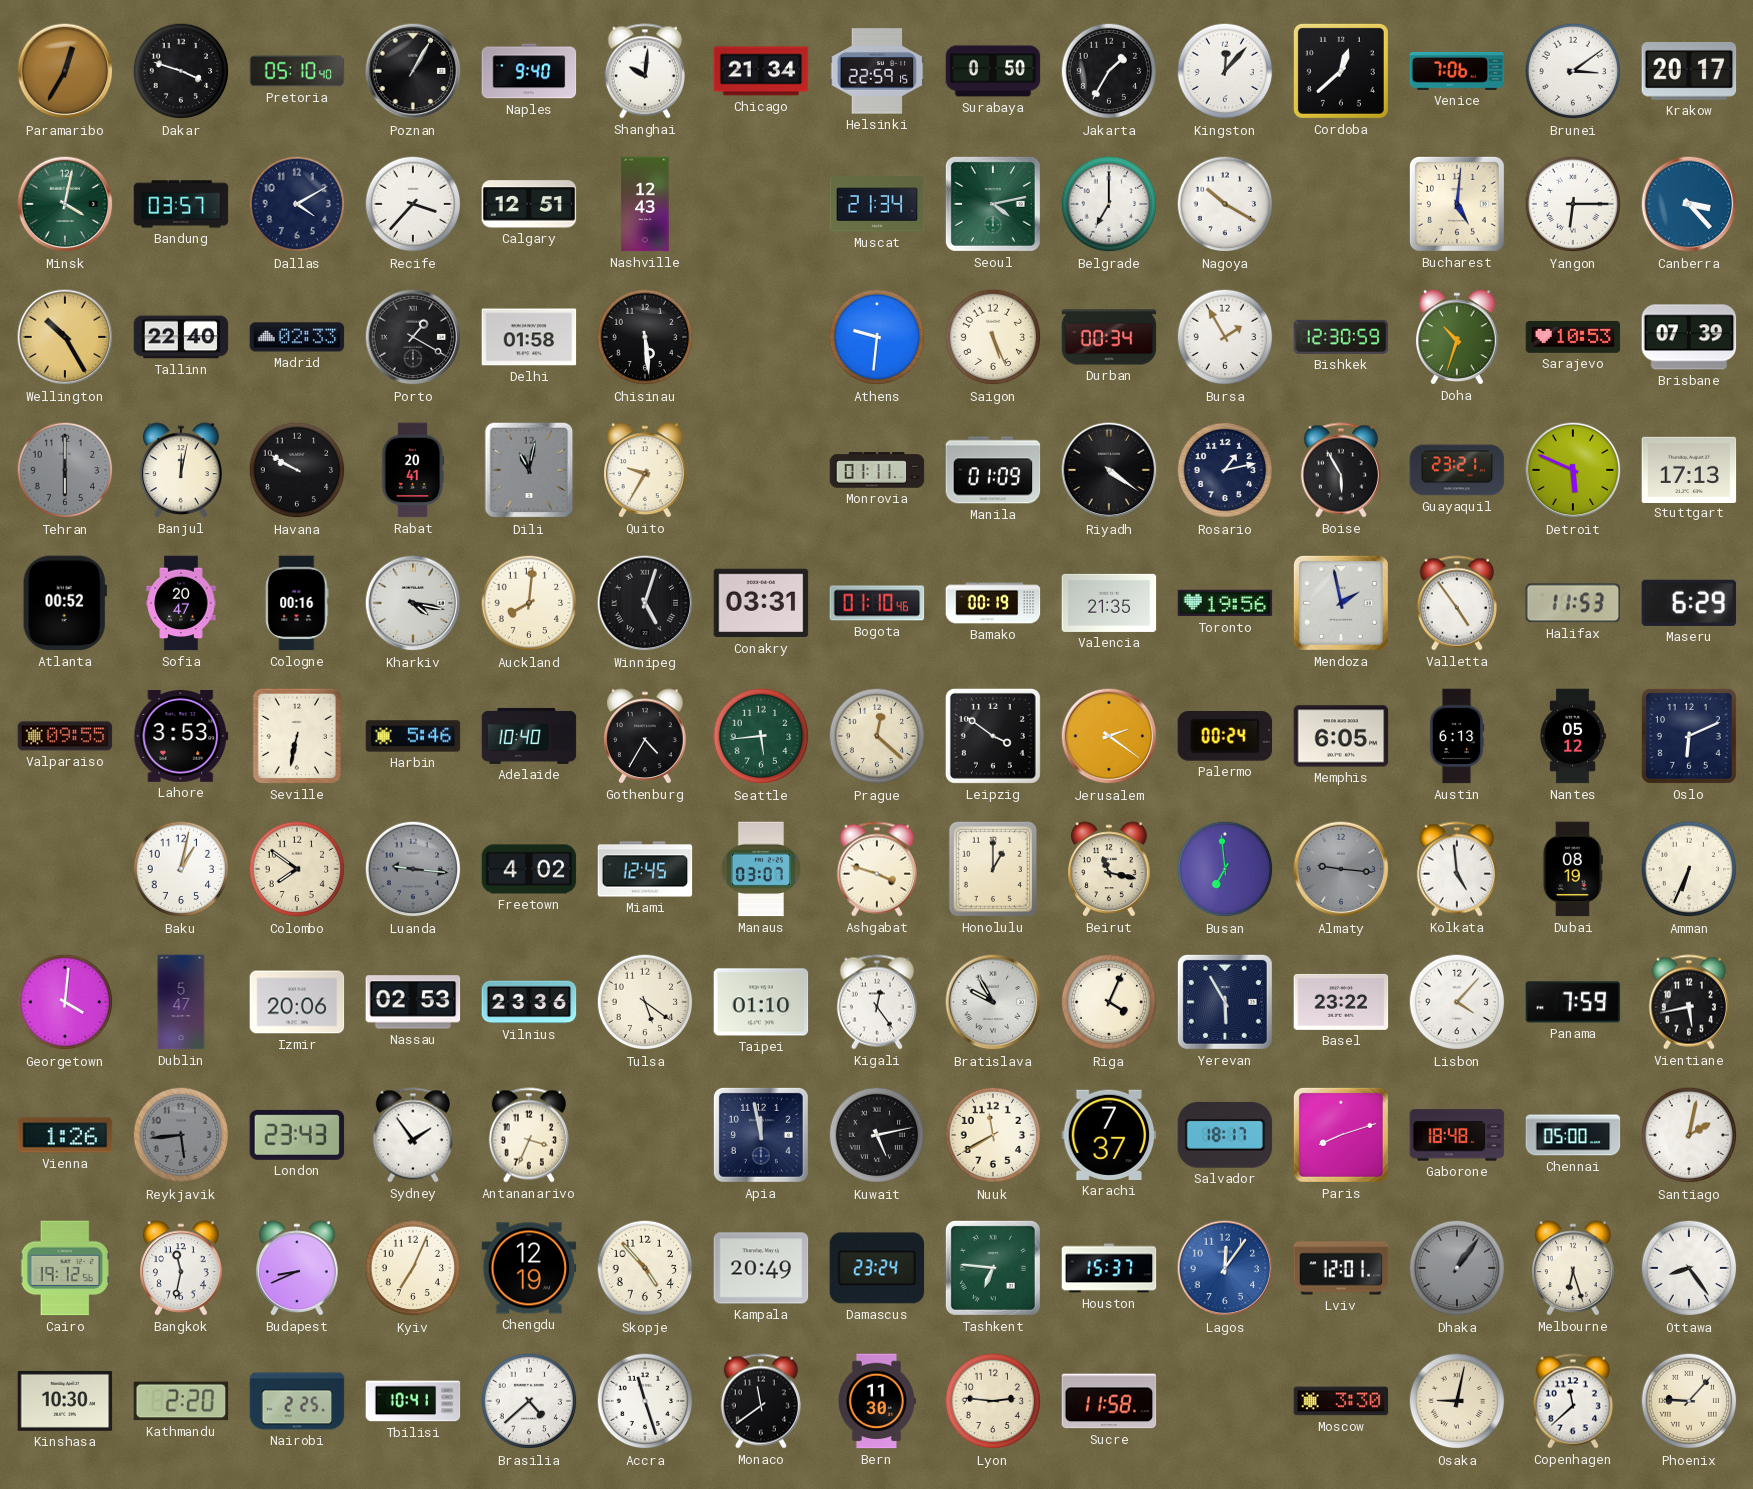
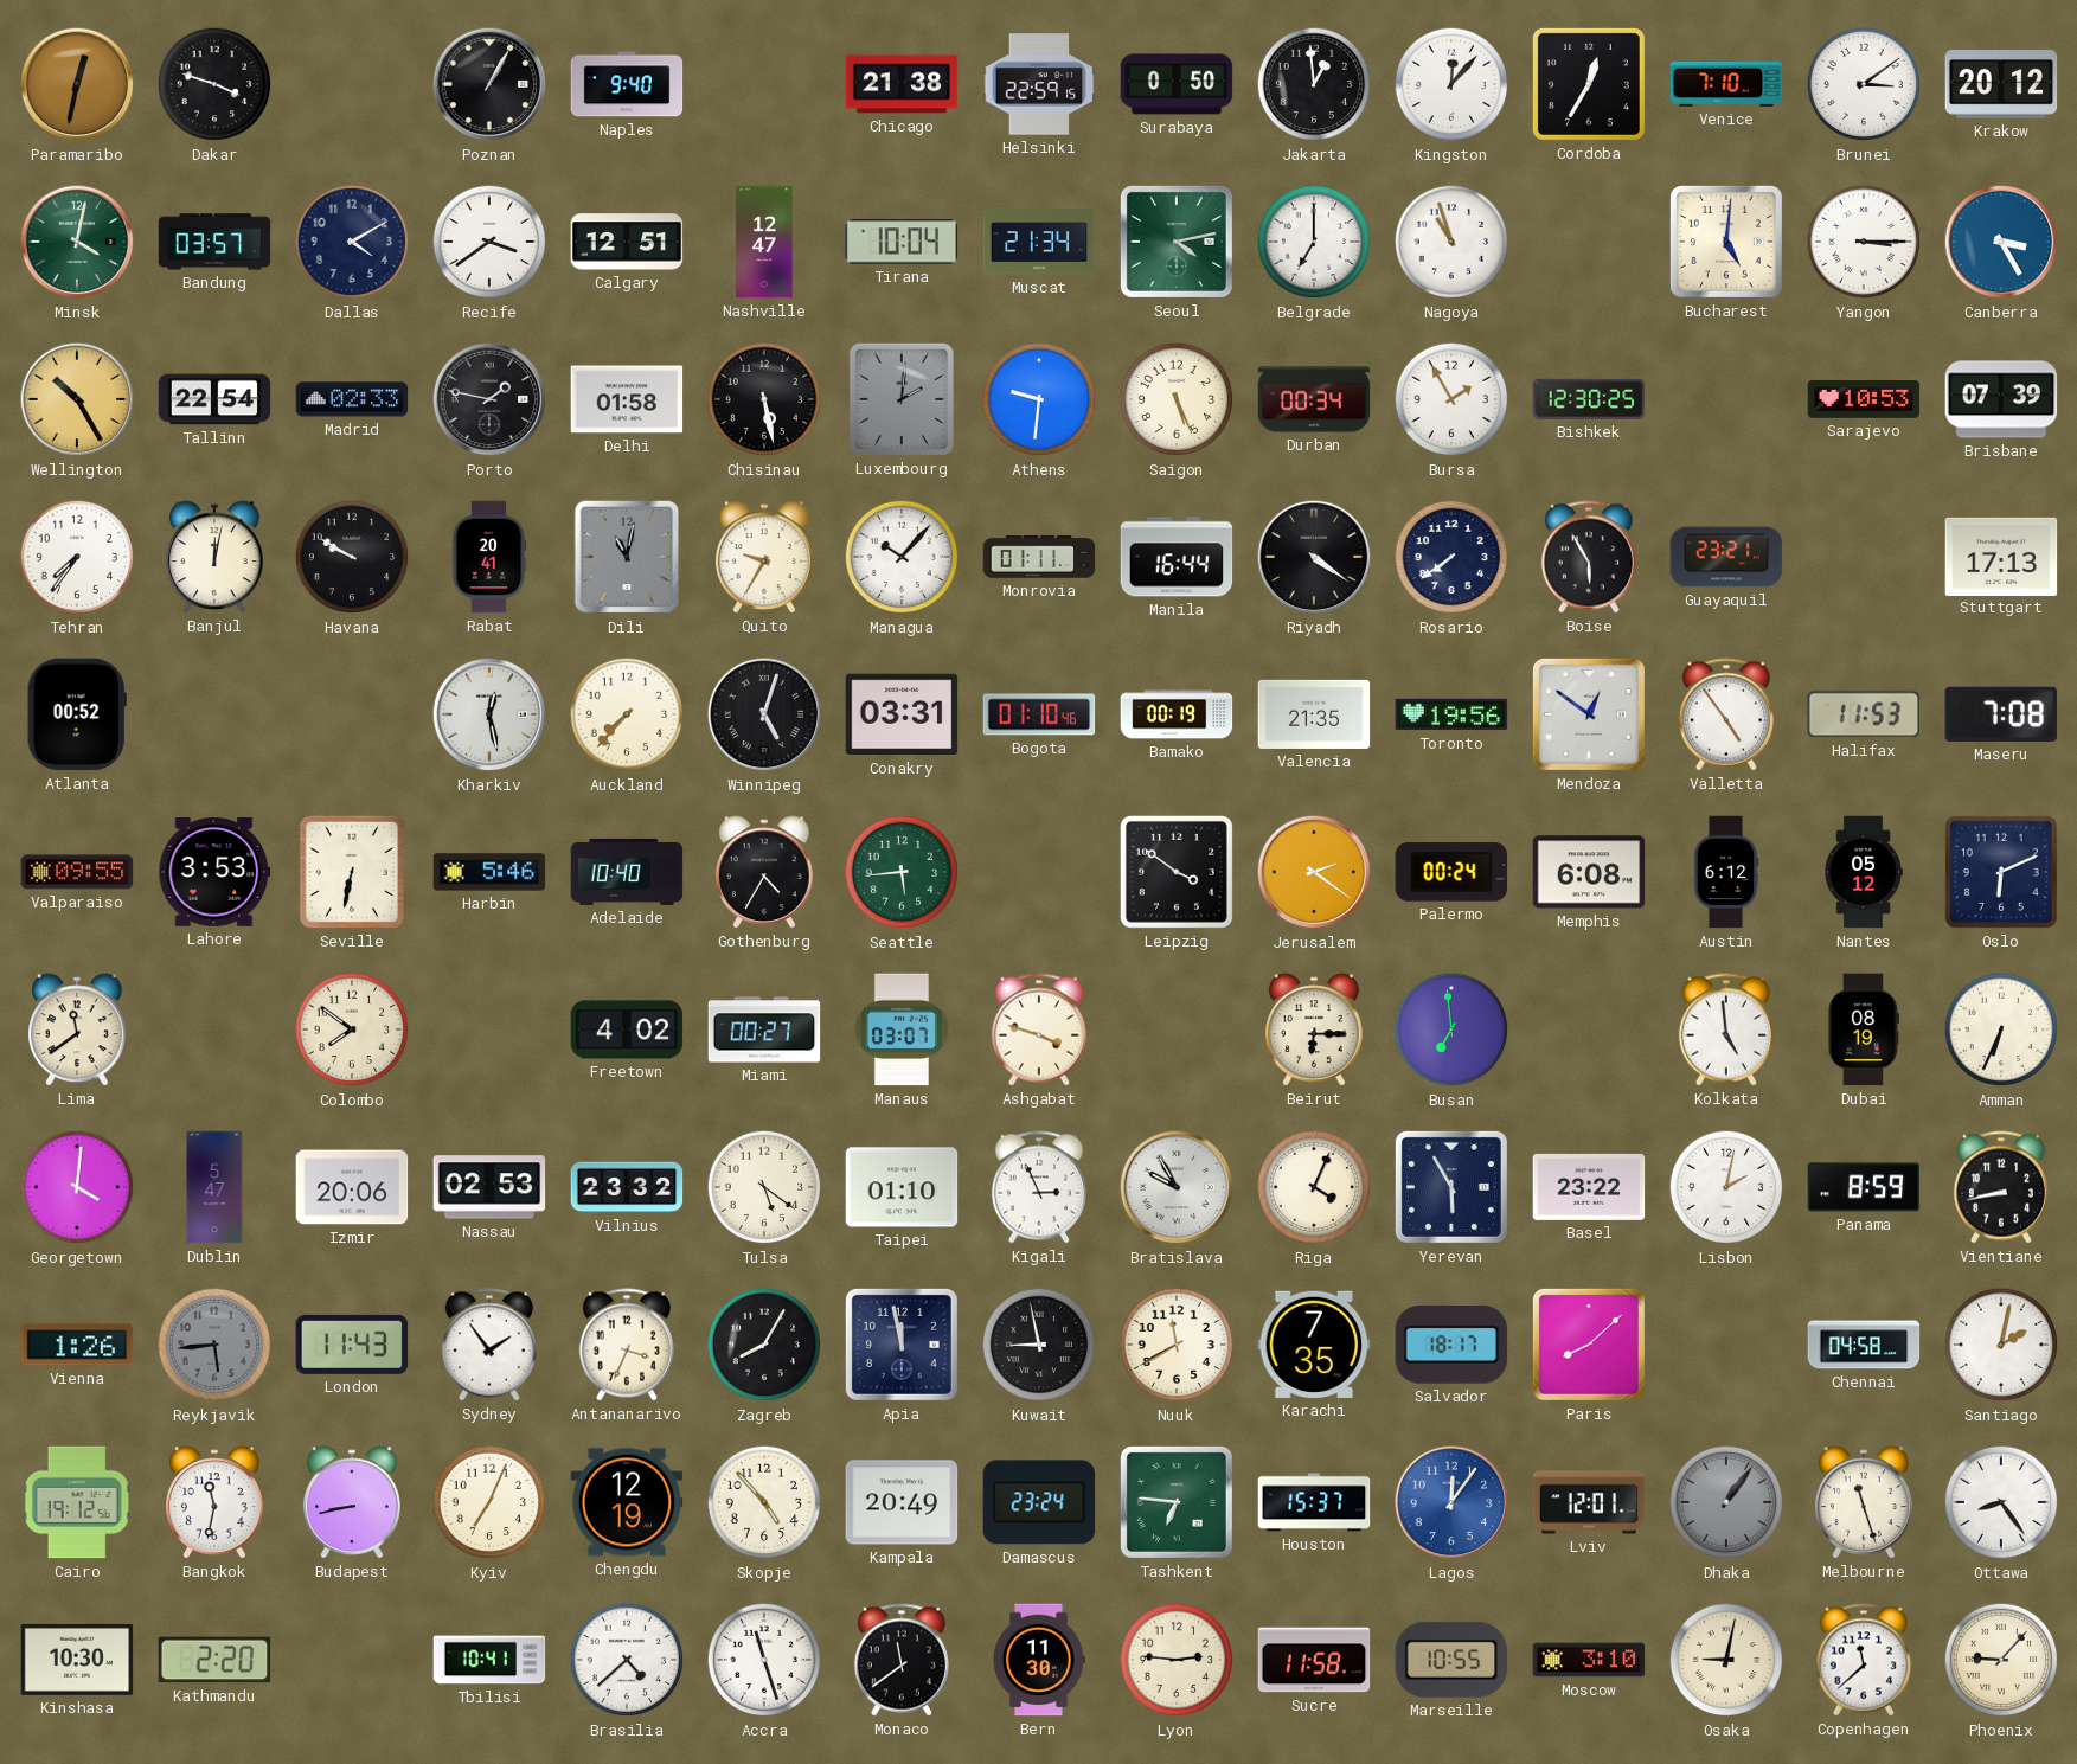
Paramaribo: 12:35 -> 12:32
Pretoria: 05:10 -> none
Shanghai: 10:01 -> none
Chicago: 21:34 -> 21:38
Jakarta: 1:35 -> 12:59
Cordoba: 12:38 -> 12:35
Venice: 7:06 -> 7:10
Krakow: 20:17 -> 20:12
Recife: 3:37 -> 3:39
Nashville: 12:43 -> 12:47
Tirana: none -> 10:04
Nagoya: 10:20 -> 10:57
Yangon: 6:15 -> 3:15
Canberra: 3:23 -> 3:25
Tallinn: 22:40 -> 22:54
Porto: 1:20 -> 1:47
Chisinau: 5:29 -> 5:28
Luxembourg: none -> 2:01
Bishkek: 12:30:59 -> 12:30:25
Doha: 10:33 -> none
Tehran: 6:00 -> 7:36
Tehran dial: grey -> white
Managua: none -> 10:07
Manila: 01:09 -> 16:44
Rosario: 1:13 -> 7:39
Detroit: 5:49 -> none
Sofia: 20:47 -> none
Cologne: 00:16 -> none
Kharkiv: 4:17 -> 12:28
Auckland: 8:01 -> 7:37
Mendoza: 1:58 -> 12:51
Maseru: 6:29 -> 7:08
Prague: 12:22 -> none
Memphis: 6:05 -> 6:08
Austin: 6:13 -> 6:12
Lima: none -> 11:39
Baku: 1:02 -> none
Luanda: 9:16 -> none
Miami: 12:45 -> 00:27
Honolulu: 1:00 -> none
Beirut: 11:17 -> 6:15
Almaty: 9:16 -> none
Vilnius: 23:36 -> 23:32
Kigali: 12:24 -> 2:56
Lisbon: 4:07 -> 2:02
Panama: 7:59 -> 8:59
Vientiane: 5:43 -> 8:43
London: 23:43 -> 11:43
Zagreb: none -> 8:05
Kuwait: 5:13 -> 8:58
Karachi: 7:37 -> 7:35
Paris: 8:12 -> 8:08
Gaborone: 18:48 -> none
Chennai: 05:00 -> 04:58
Budapest: 8:41 -> 8:43
Melbourne: 6:27 -> 11:27
Nairobi: 2:25 -> none
Marseille: none -> 10:55
Moscow: 3:30 -> 3:10
